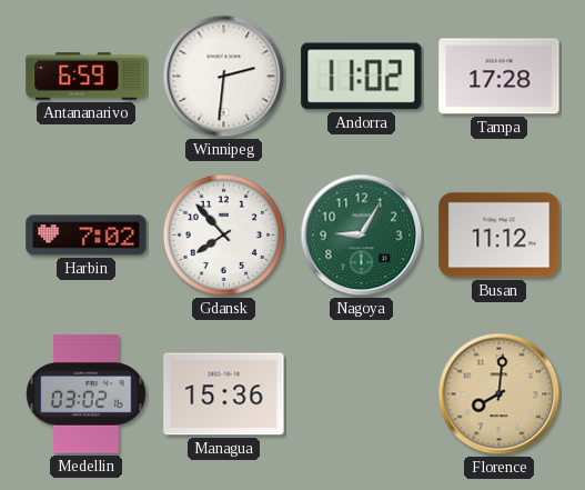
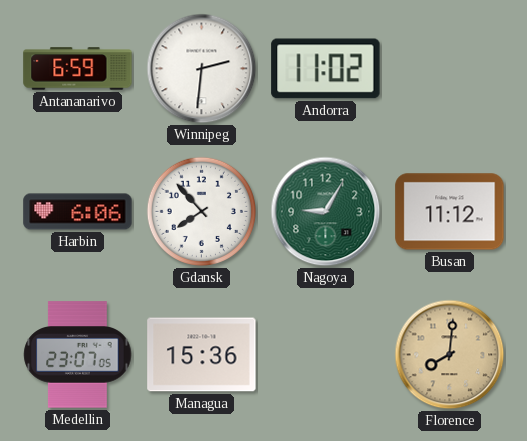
Tampa: 17:28 -> none
Harbin: 7:02 -> 6:06
Medellin: 03:02 -> 23:07
